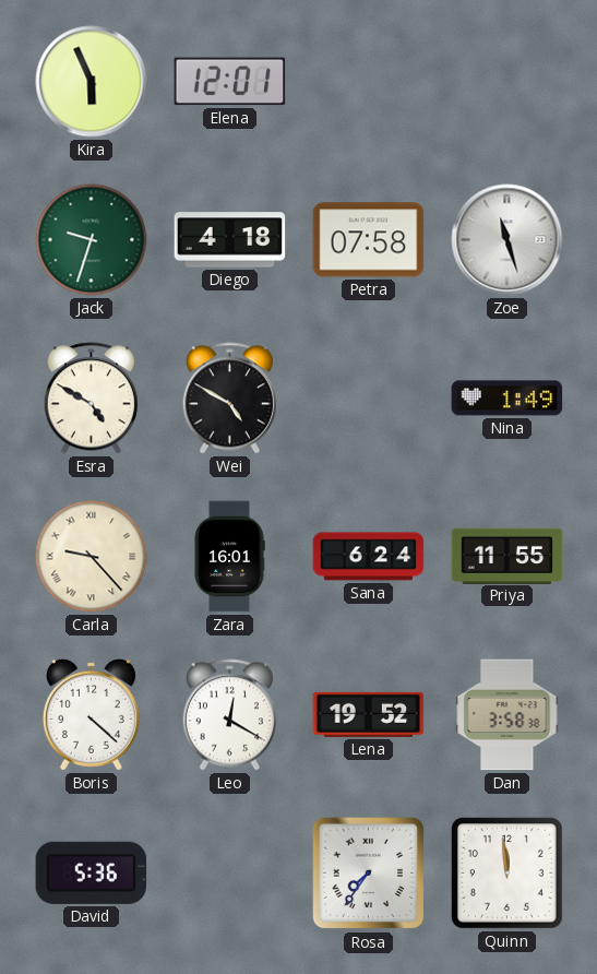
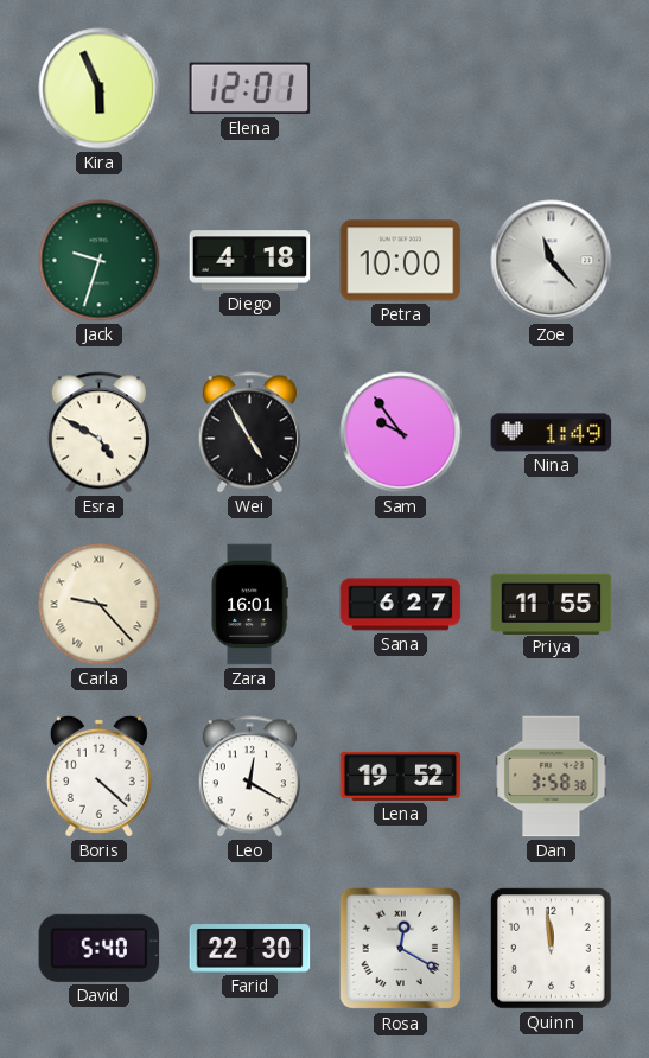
Petra: 07:58 -> 10:00
Zoe: 11:27 -> 11:23
Wei: 4:50 -> 4:55
Sam: none -> 9:54
Sana: 6:24 -> 6:27
David: 5:36 -> 5:40
Farid: none -> 22:30
Rosa: 7:36 -> 12:20
